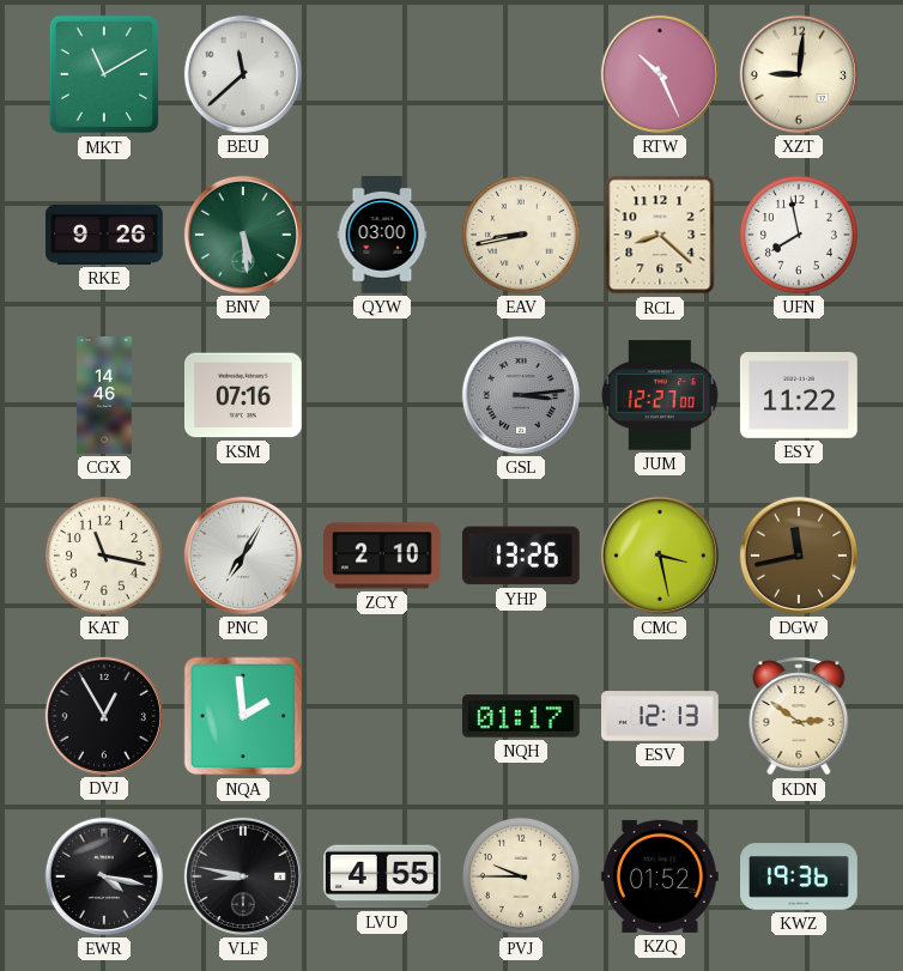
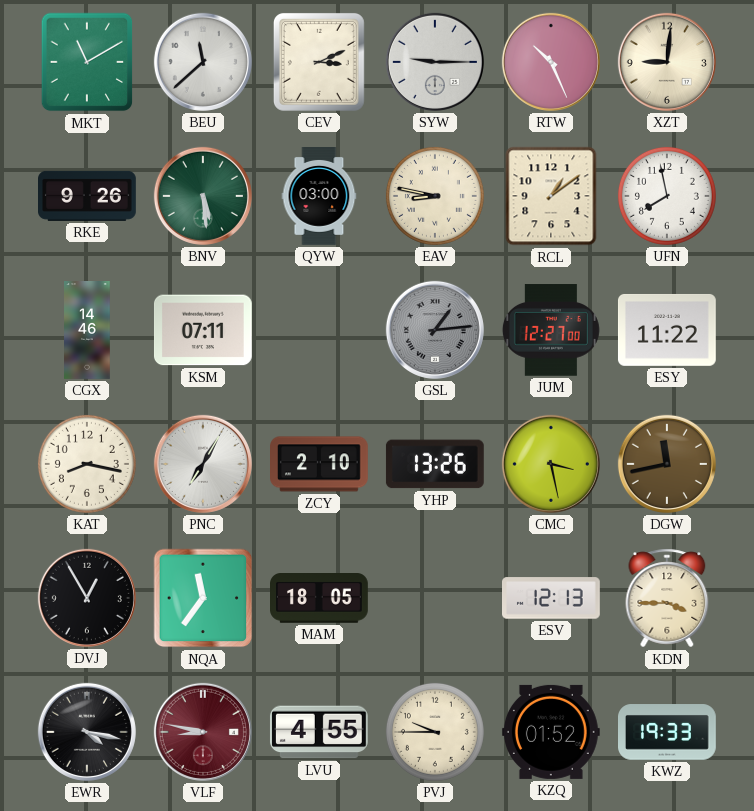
CEV: none -> 3:11
SYW: none -> 9:15
EAV: 8:43 -> 8:47
RCL: 8:22 -> 1:09
KSM: 07:16 -> 07:11
GSL: 3:14 -> 1:14
KAT: 11:17 -> 8:17
NQA: 1:59 -> 11:36
MAM: none -> 18:05
NQH: 01:17 -> none
KDN: 2:51 -> 3:45
VLF dial: black -> burgundy
KWZ: 19:36 -> 19:33
